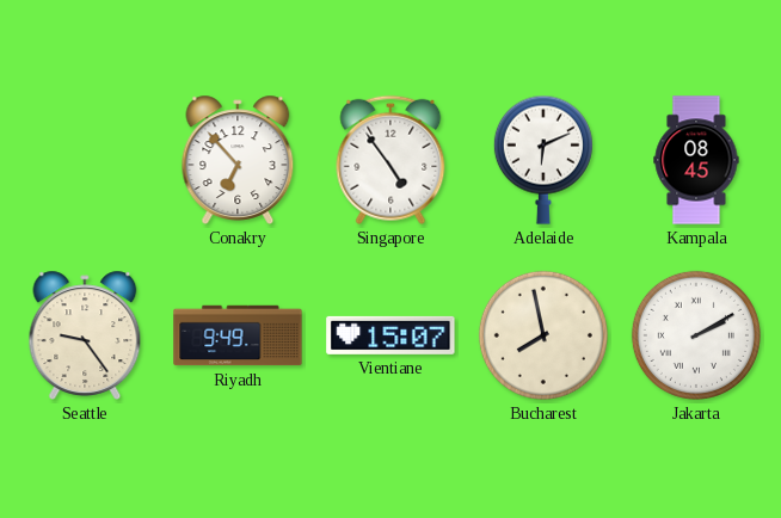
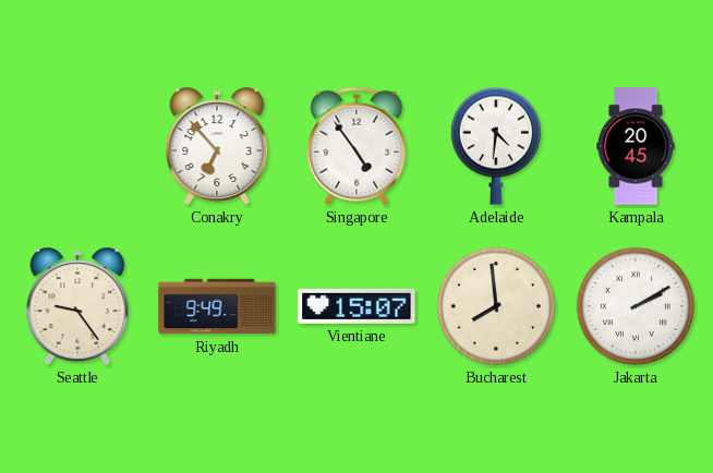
Adelaide: 6:11 -> 4:31
Kampala: 08:45 -> 20:45
Bucharest: 7:58 -> 7:59
